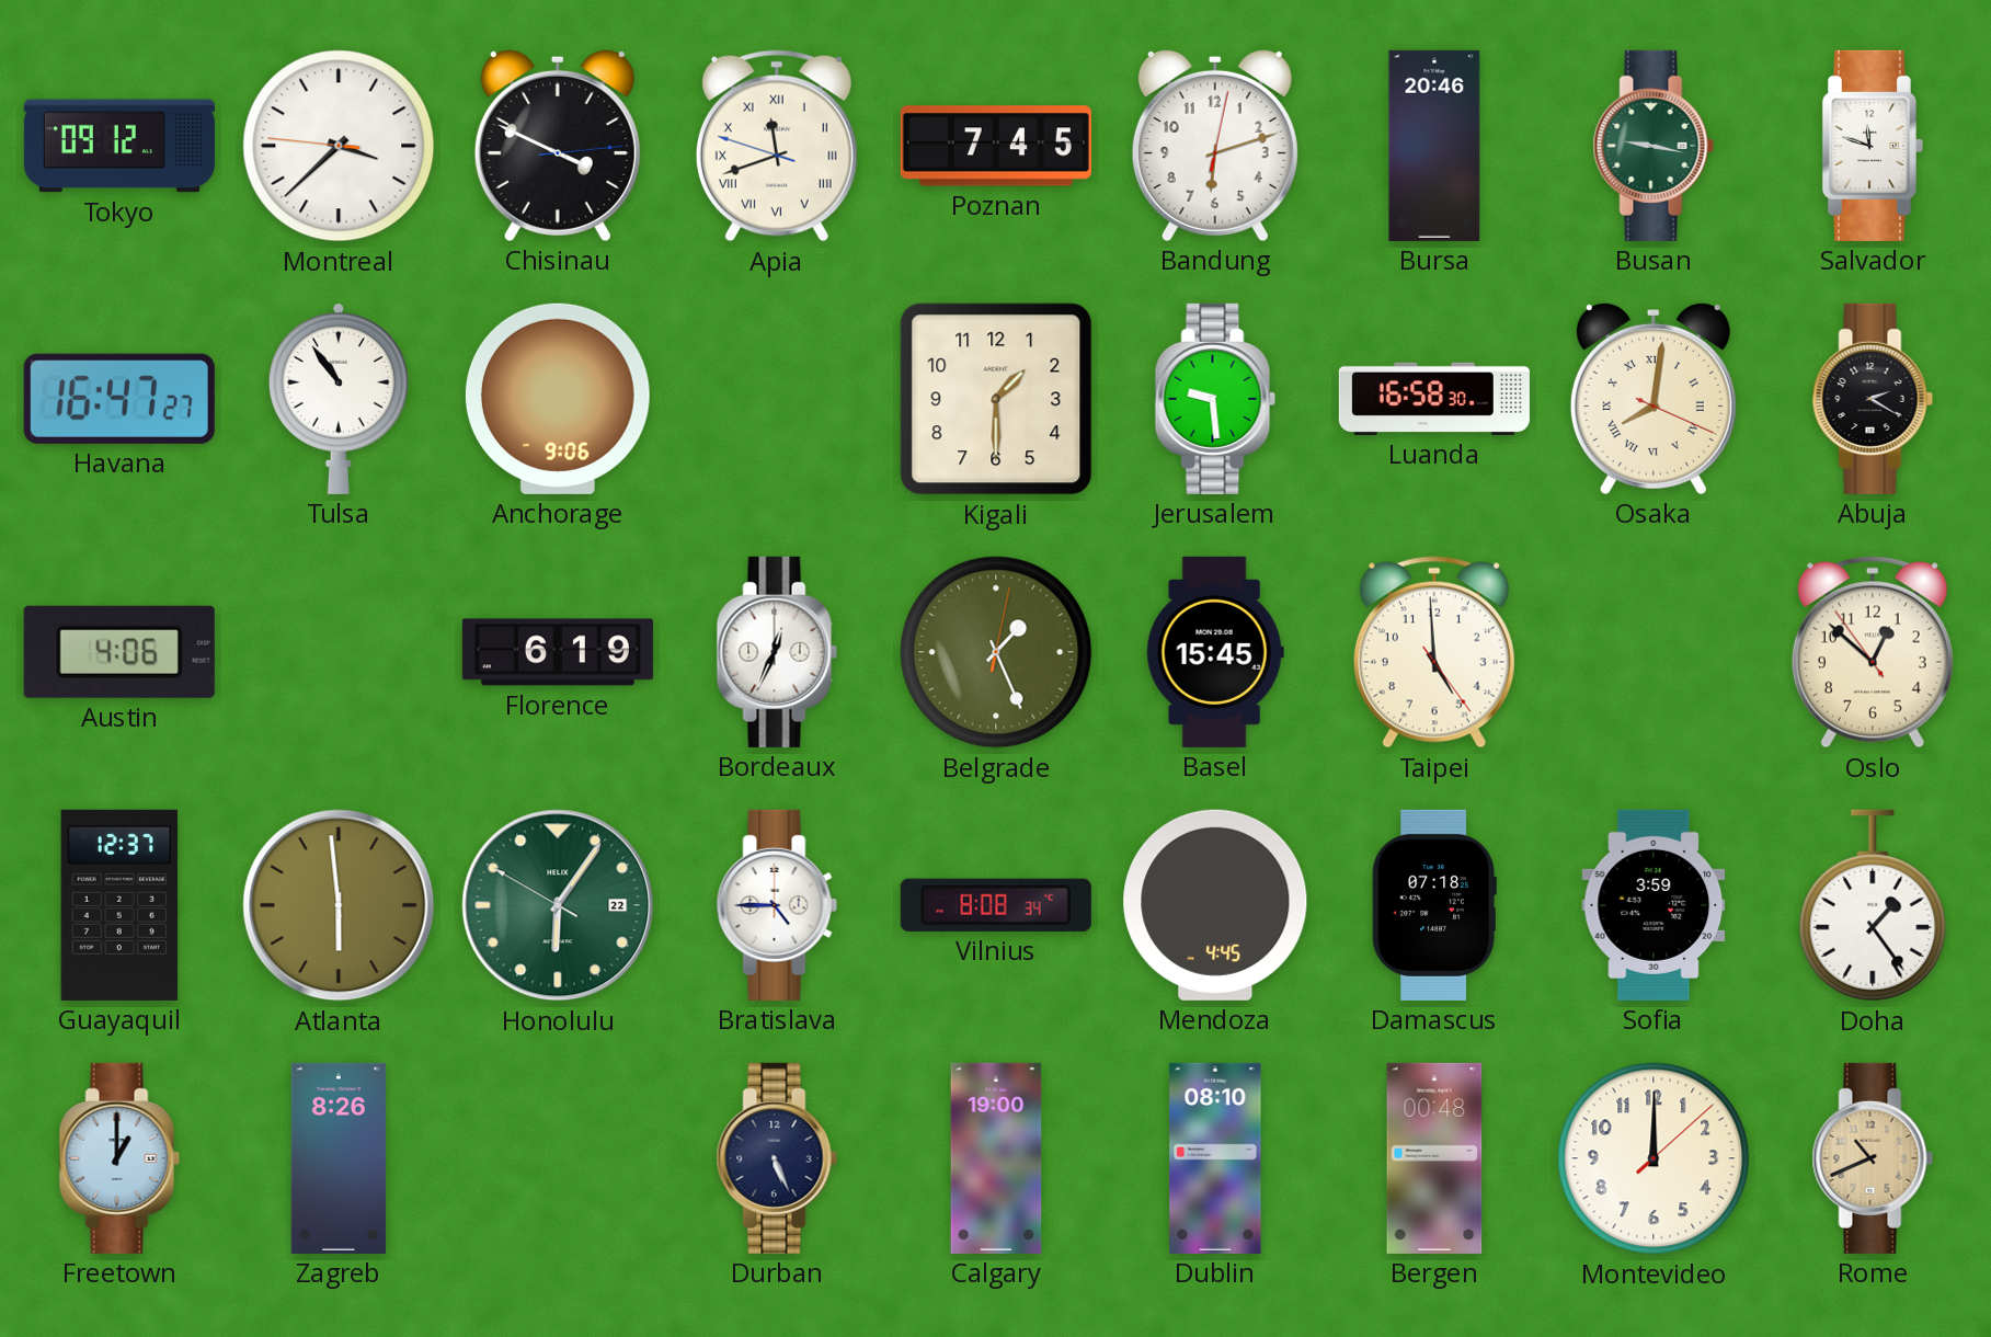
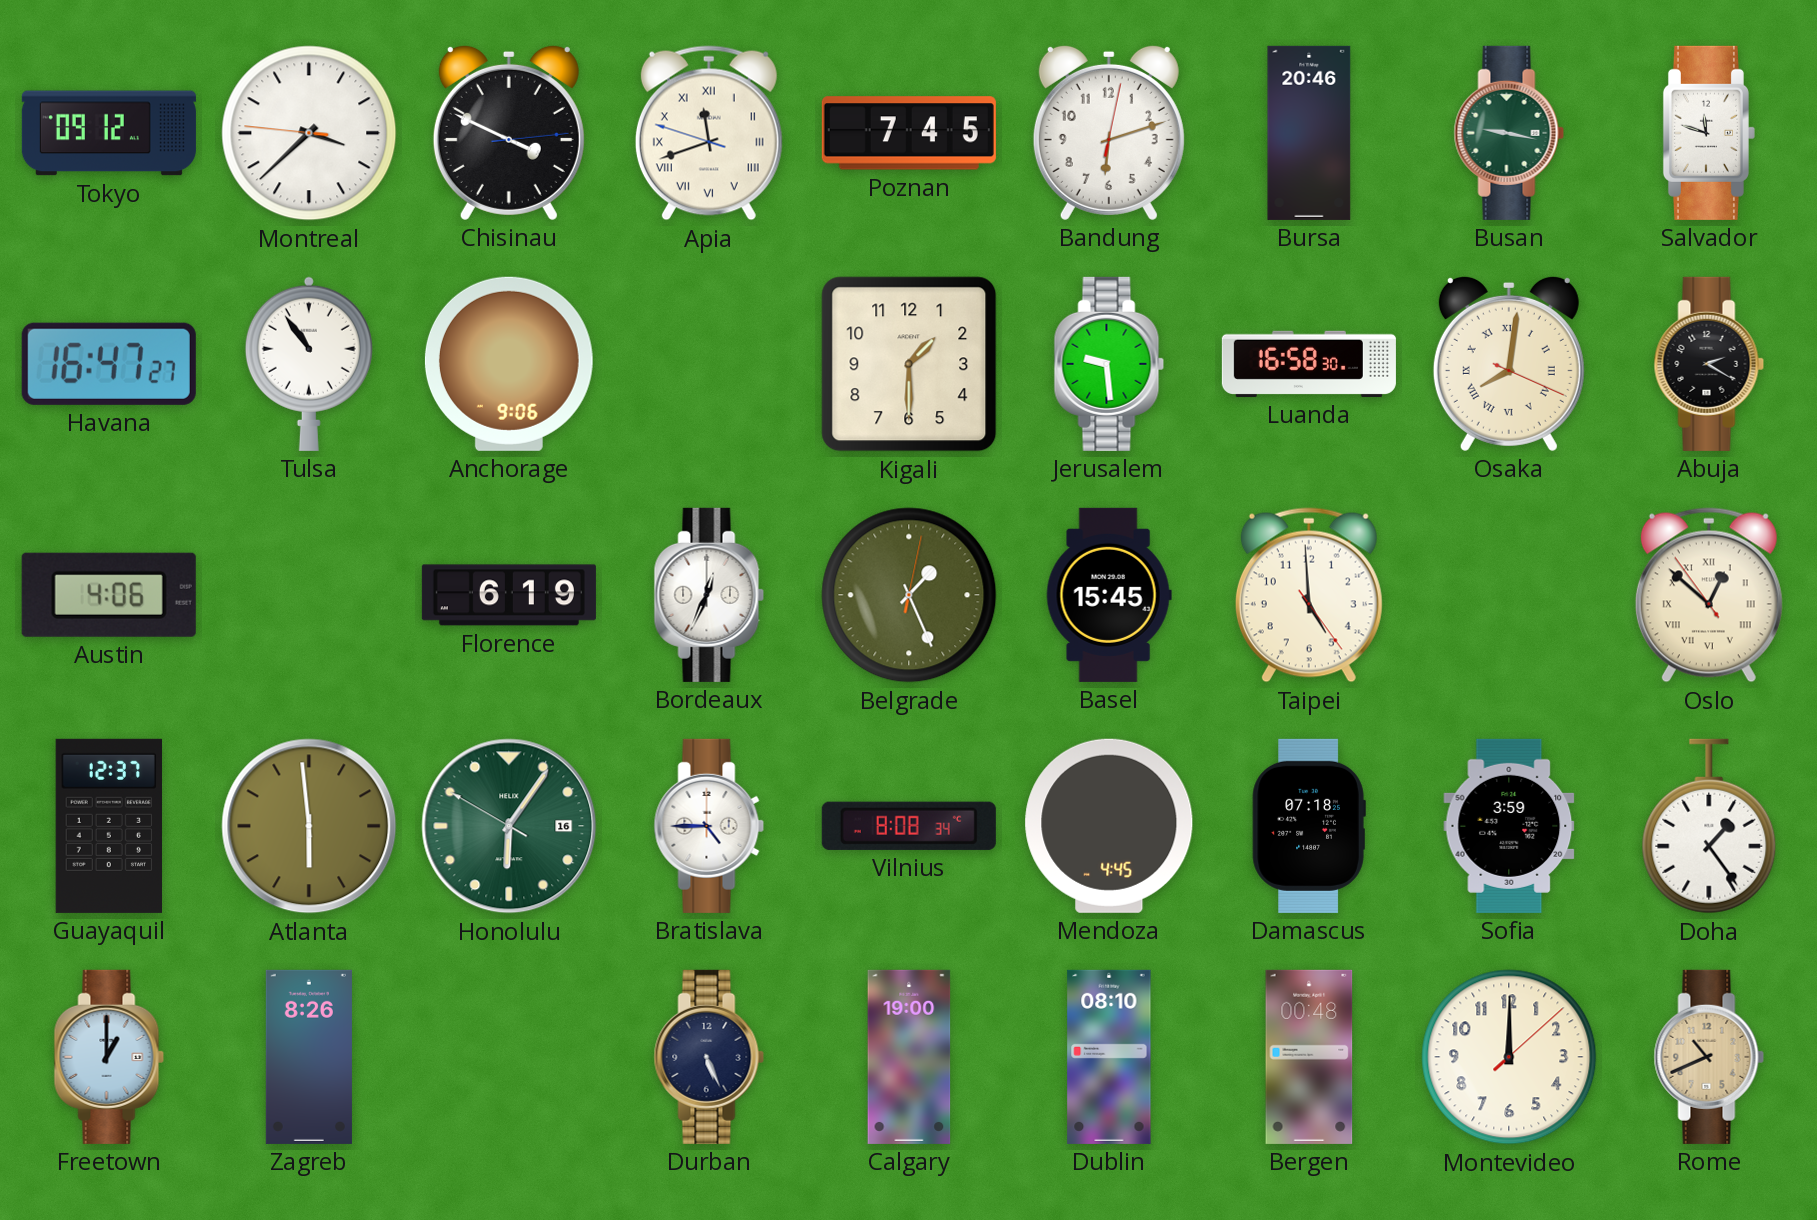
Oslo numerals: Arabic -> Roman
Honolulu date: 22 -> 16
